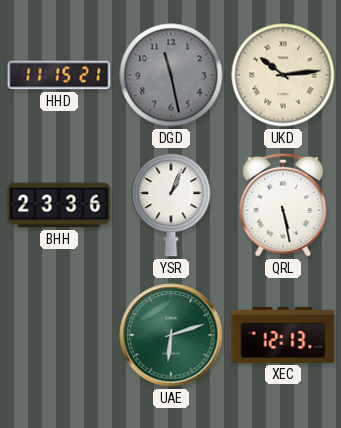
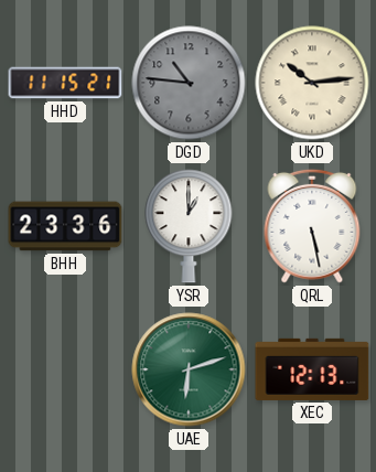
DGD: 11:28 -> 10:46
YSR: 1:04 -> 1:00
